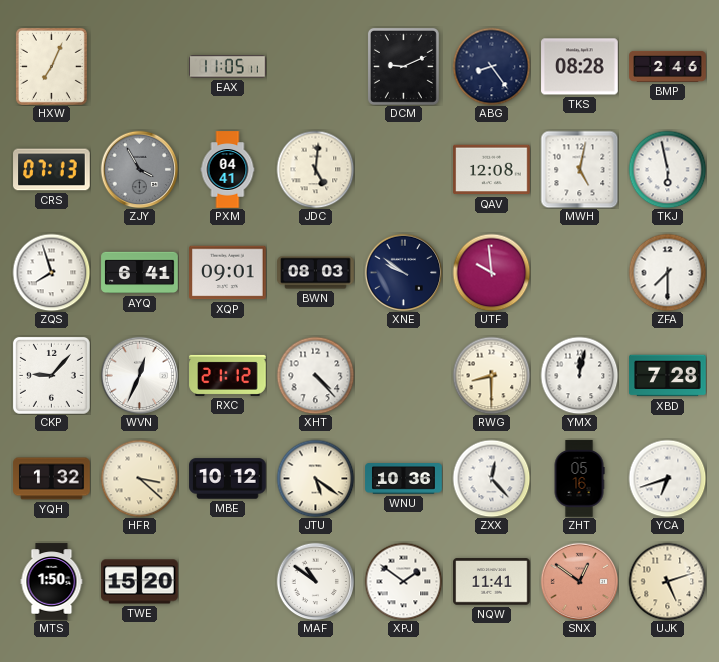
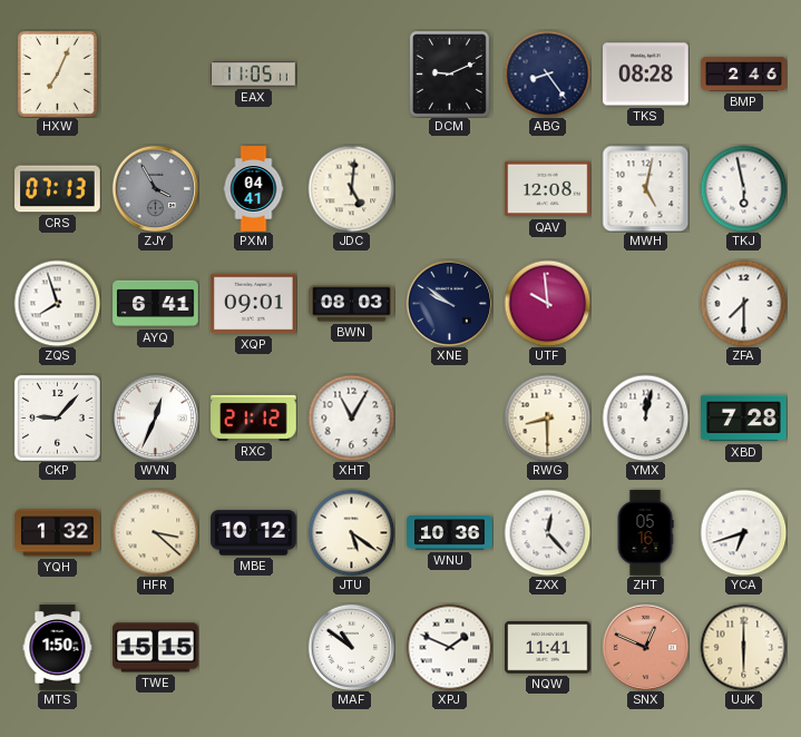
XHT: 4:23 -> 11:05
TWE: 15:20 -> 15:15
XPJ: 1:51 -> 1:49
SNX: 12:51 -> 12:49
UJK: 5:12 -> 6:00
